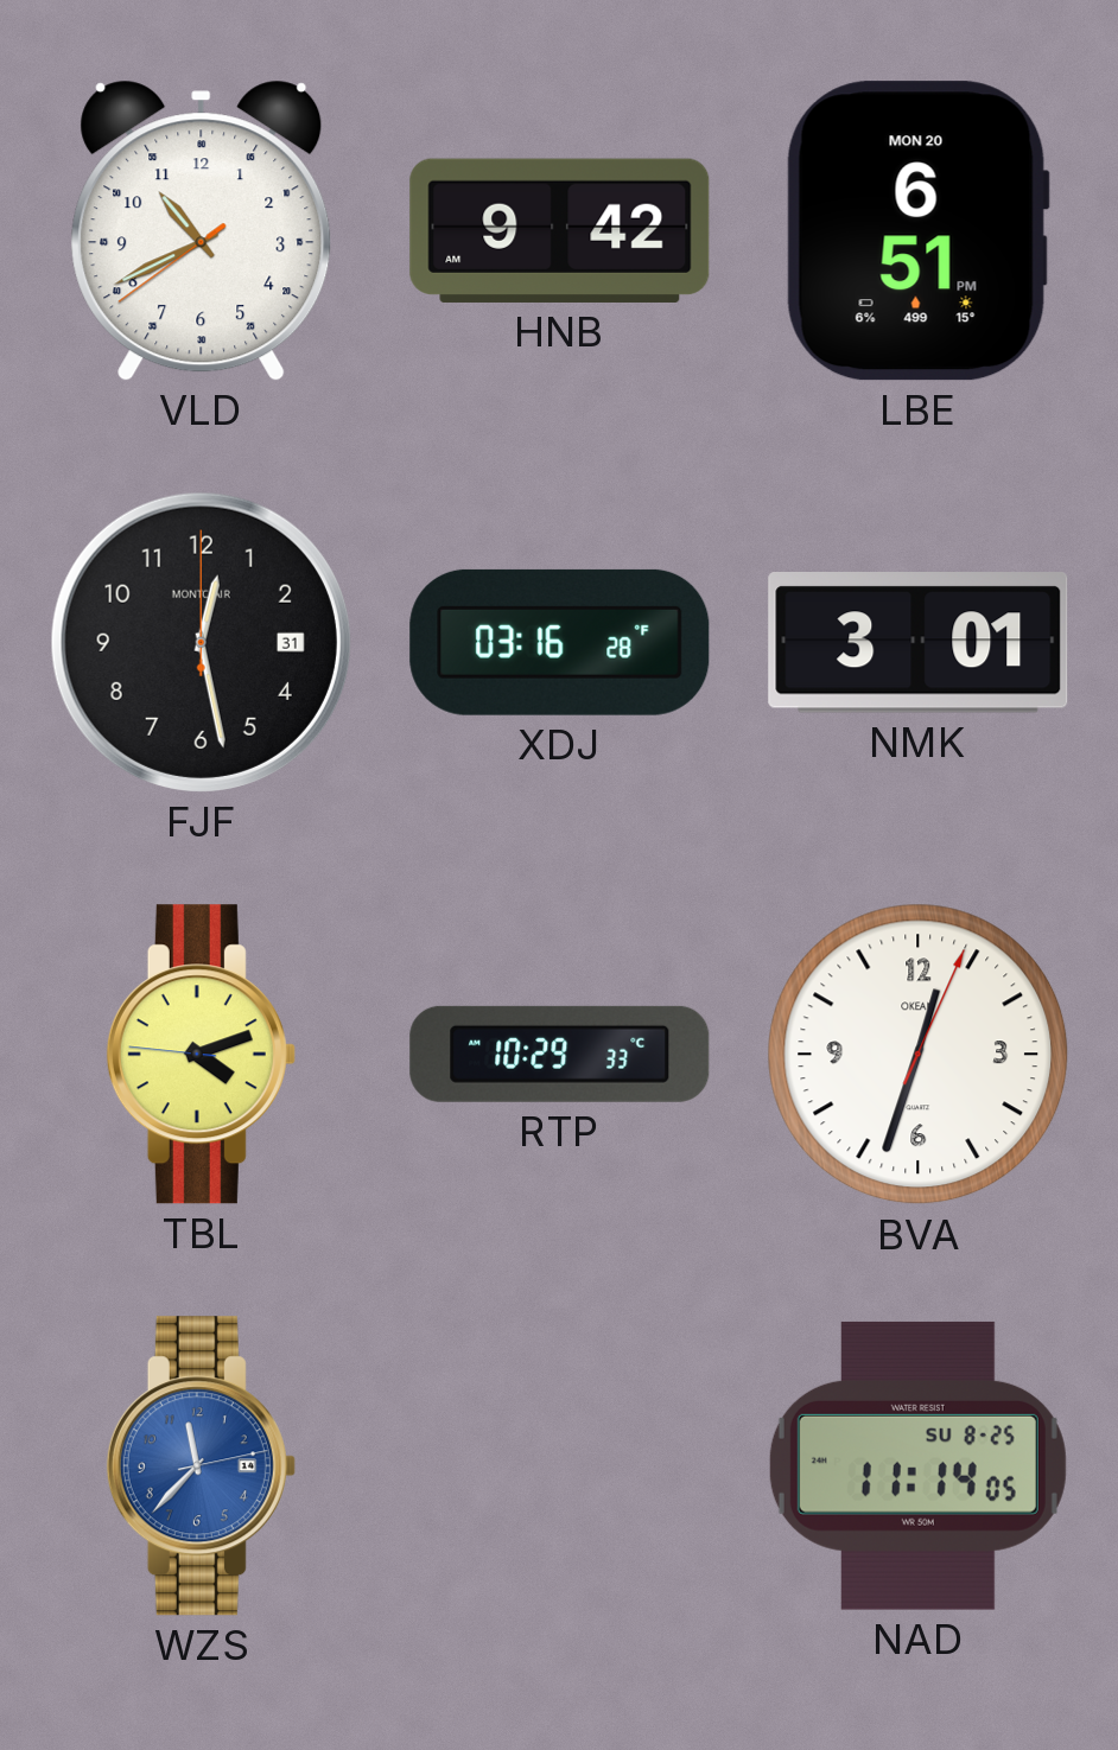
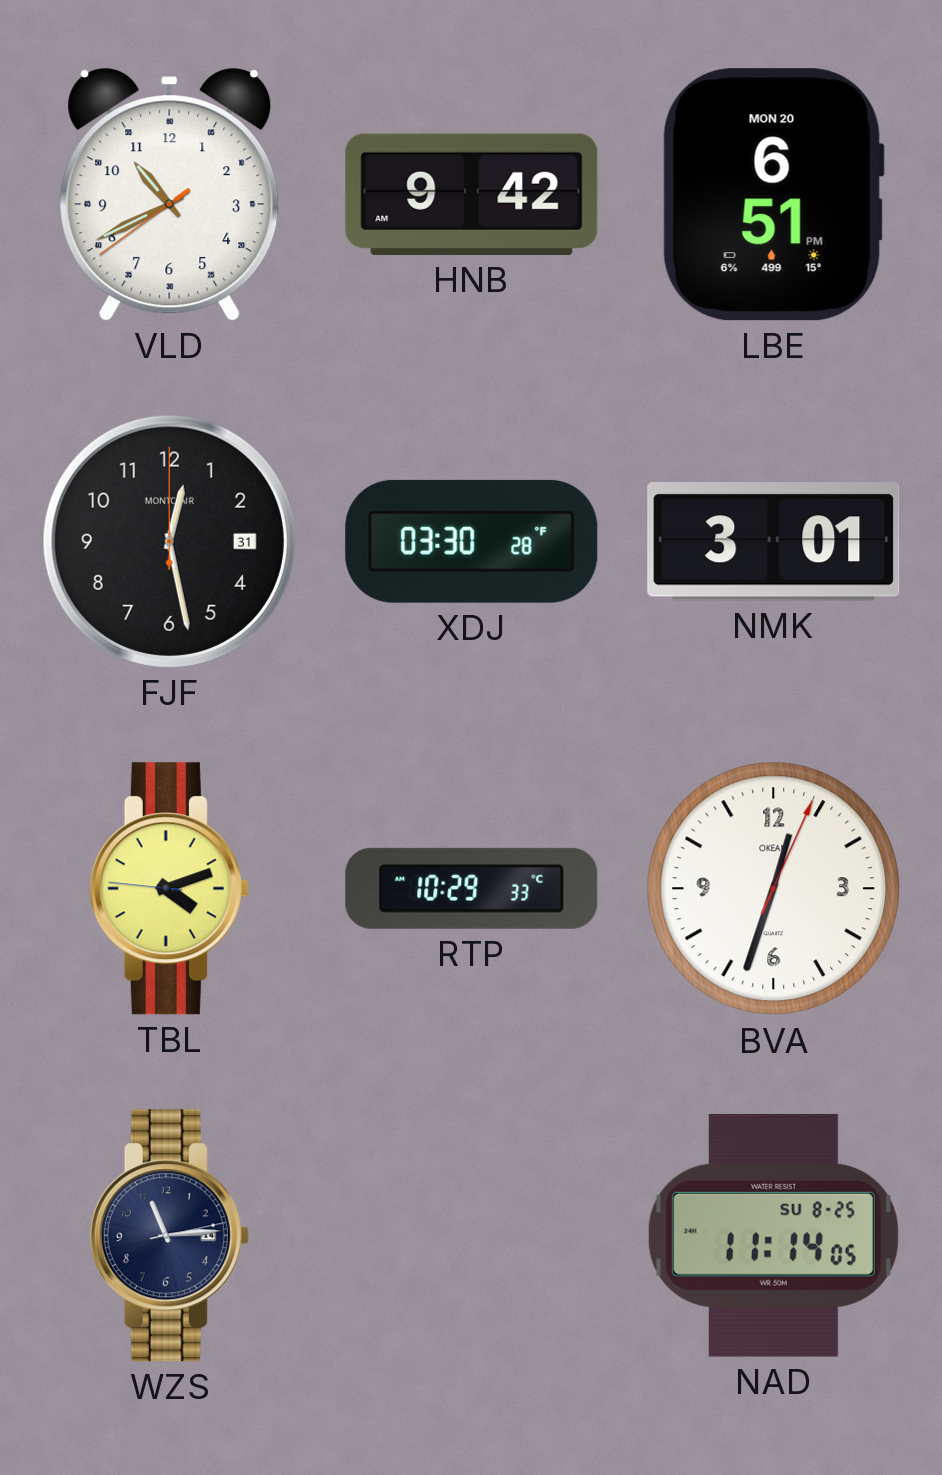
XDJ: 03:16 -> 03:30
WZS: 11:37 -> 11:14
WZS dial: blue -> navy
